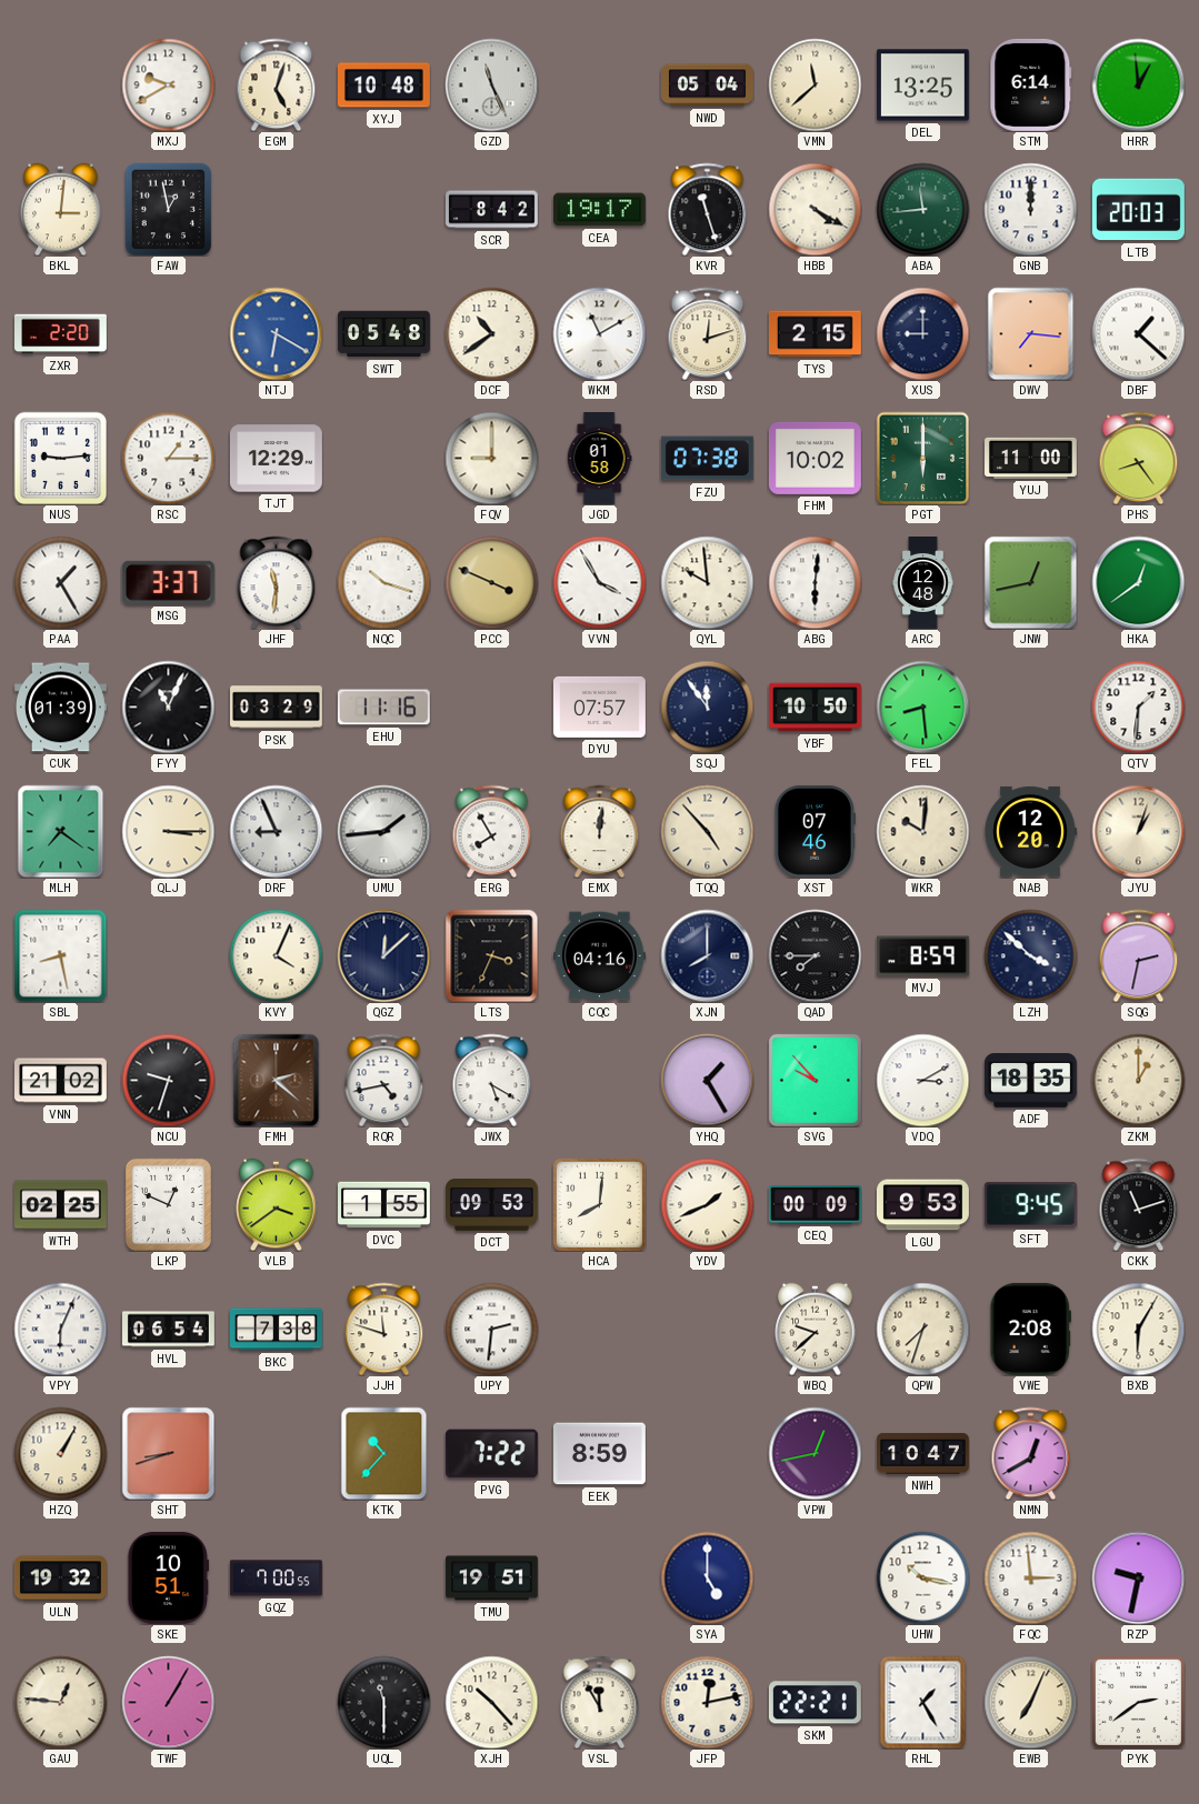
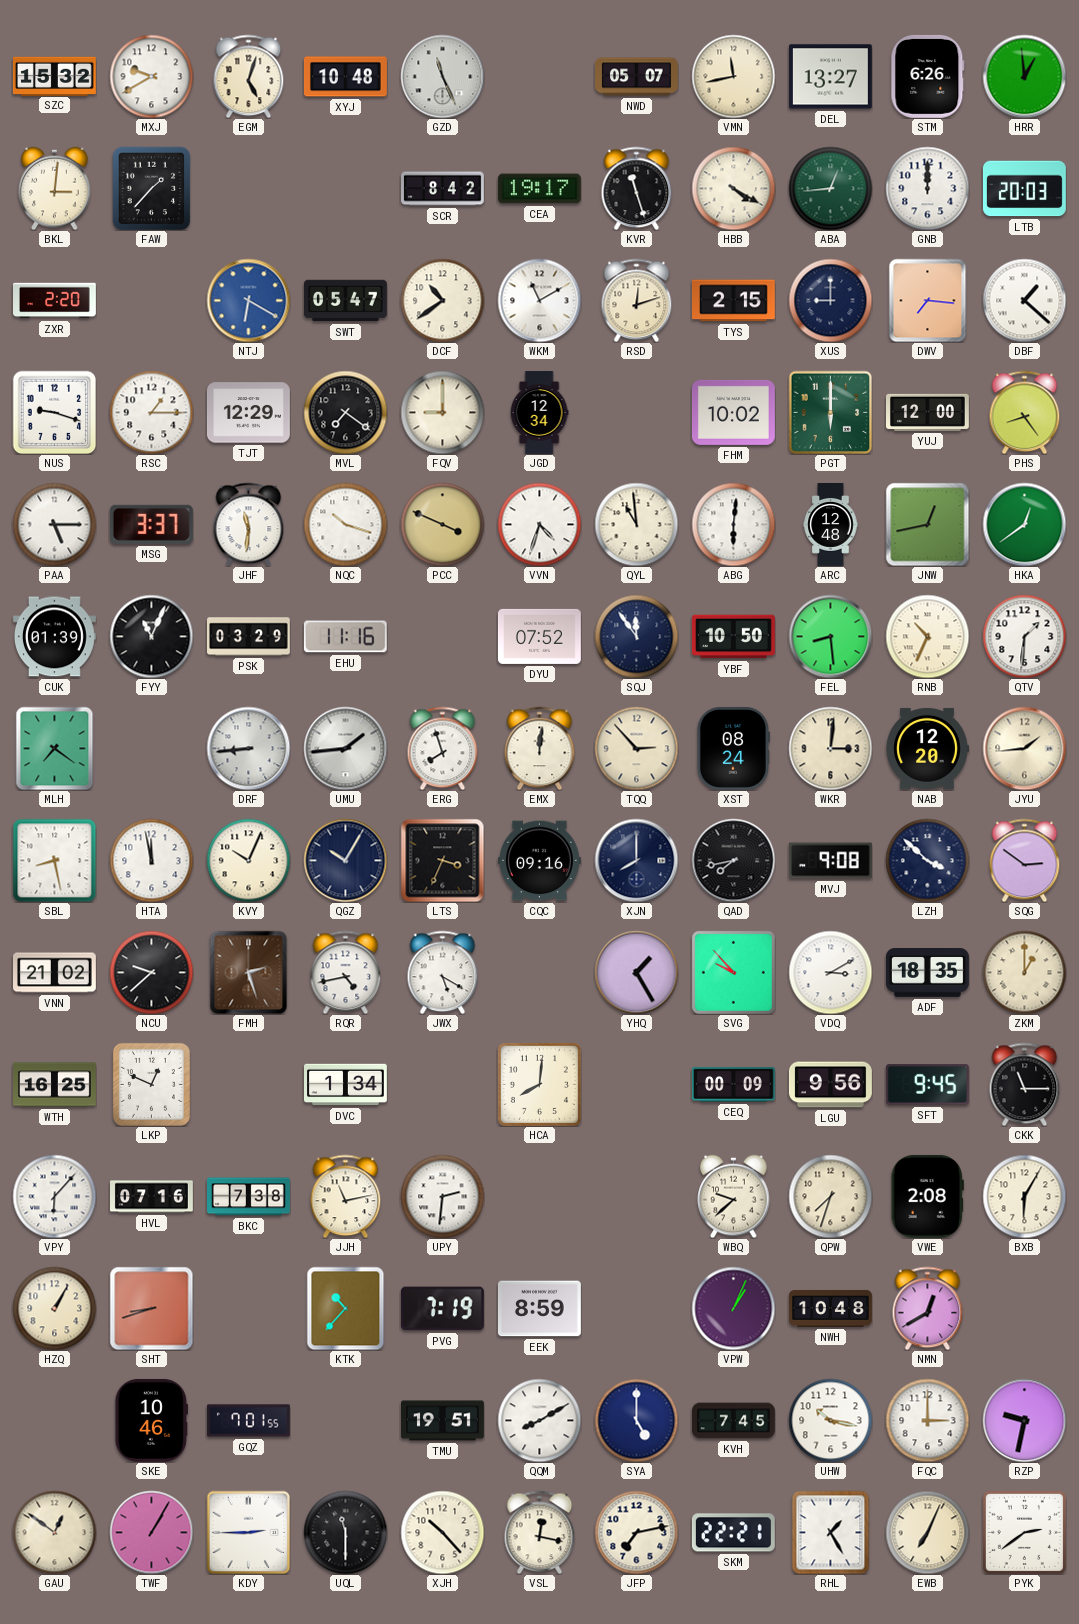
SZC: none -> 15:32
NWD: 05:04 -> 05:07
VMN: 11:38 -> 11:43
DEL: 13:25 -> 13:27
STM: 6:14 -> 6:26
FAW: 12:58 -> 1:37
ABA: 11:44 -> 12:44
SWT: 05:48 -> 05:47
NUS: 9:14 -> 9:18
MVL: none -> 7:21
JGD: 01:58 -> 12:34
FZU: 07:38 -> none
YUJ: 11:00 -> 12:00
PAA: 1:25 -> 5:15
VVN: 3:55 -> 4:33
QYL: 9:59 -> 10:59
DYU: 07:57 -> 07:52
RNB: none -> 10:34
QLJ: 3:15 -> none
DRF: 8:56 -> 8:44
ERG: 7:55 -> 7:57
TQQ: 4:53 -> 2:53
XST: 07:46 -> 08:24
WKR: 10:01 -> 3:01
JYU: 1:03 -> 1:44
HTA: none -> 11:58
KVY: 4:04 -> 10:04
QGZ: 12:08 -> 10:05
CQC: 04:16 -> 09:16
QAD: 7:45 -> 7:43
MVJ: 8:59 -> 9:08
SQG: 2:32 -> 2:51
NCU: 9:33 -> 9:38
FMH: 2:22 -> 2:27
WTH: 02:25 -> 16:25
VLB: 3:39 -> none
DVC: 1:55 -> 1:34
DCT: 09:53 -> none
YDV: 1:41 -> none
LGU: 9:53 -> 9:56
CKK: 11:12 -> 11:15
VPY: 6:04 -> 6:07
HVL: 06:54 -> 07:16
JJH: 11:48 -> 11:13
PVG: 7:22 -> 7:19
VPW: 12:43 -> 1:04
NWH: 10:47 -> 10:48
ULN: 19:32 -> none
SKE: 10:51 -> 10:46
GQZ: 7:00 -> 7:01
QQM: none -> 8:10
KVH: none -> 7:45
FQC: 2:59 -> 3:00
GAU: 12:46 -> 12:51
KDY: none -> 2:45
VSL: 11:55 -> 12:17
JFP: 12:13 -> 7:13
